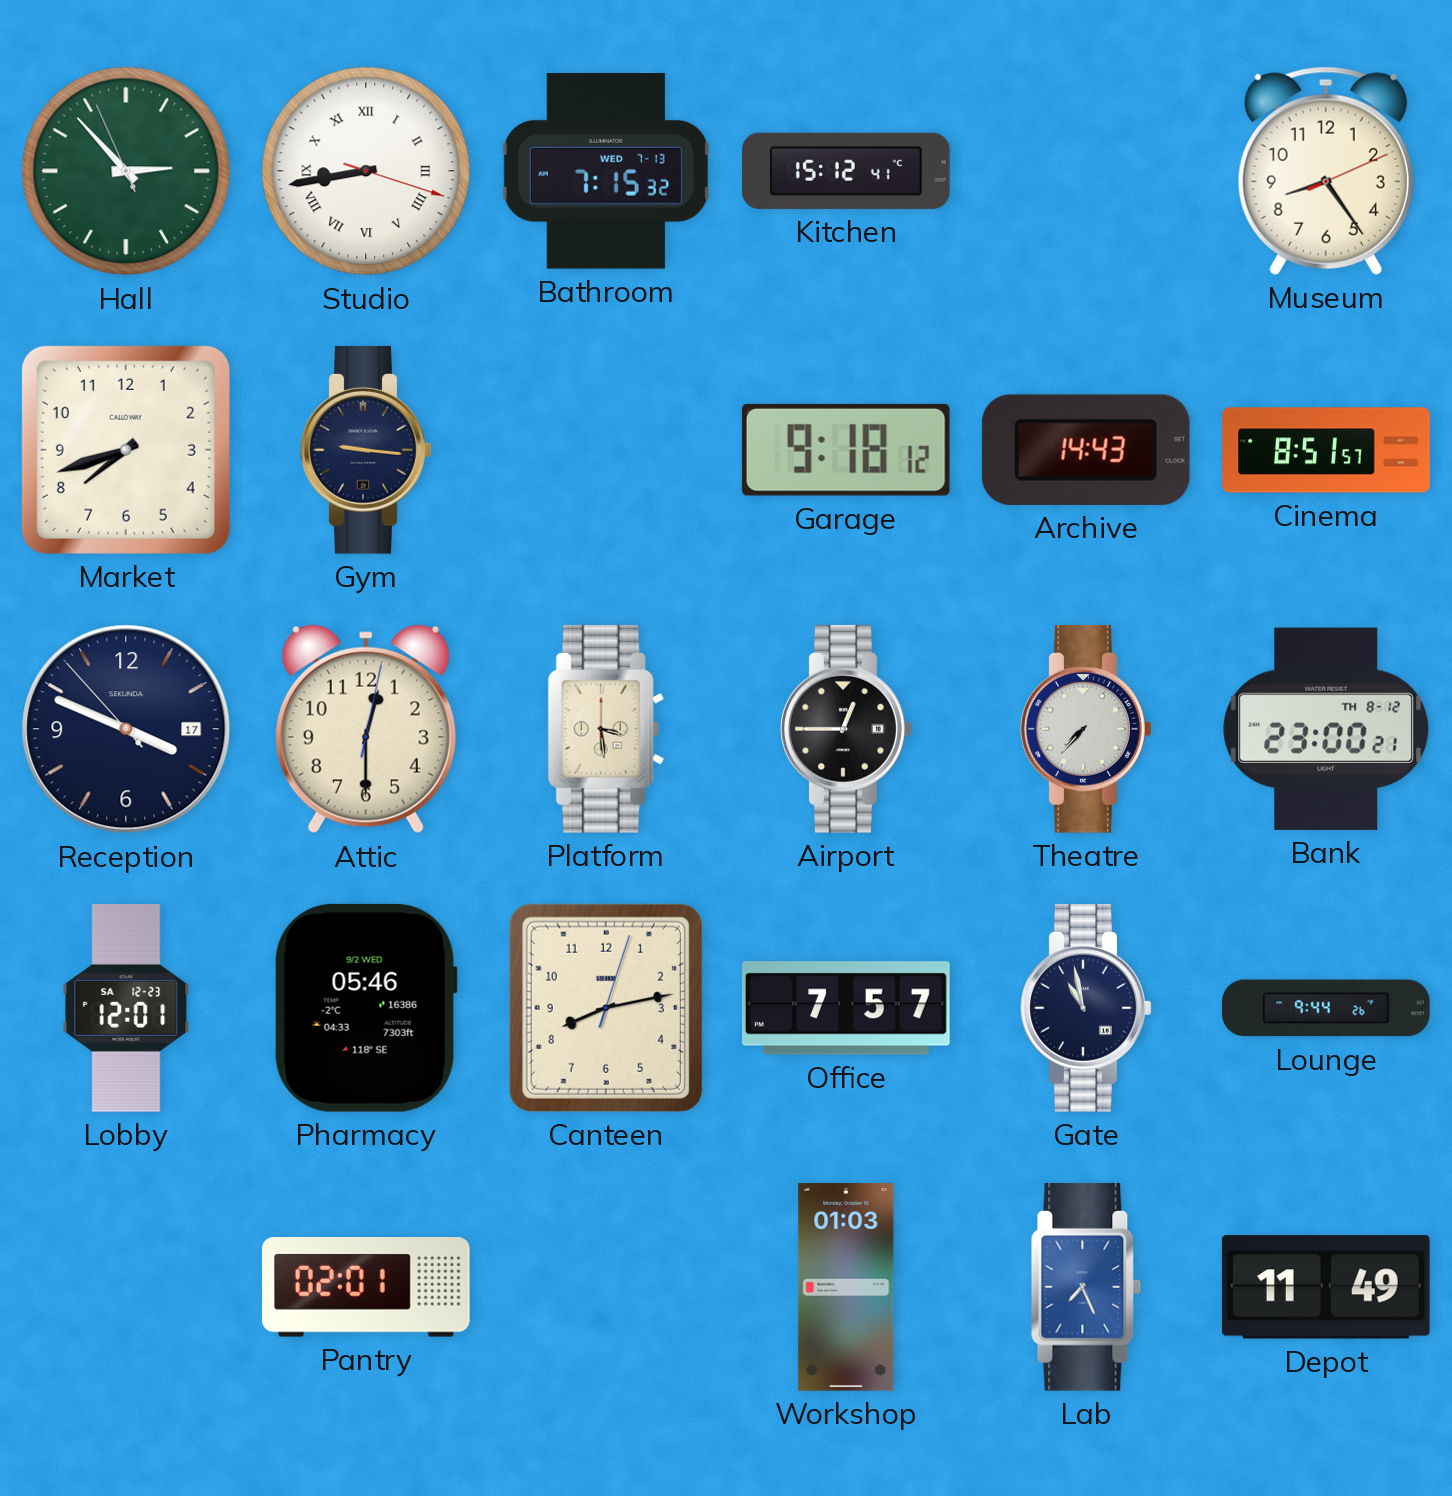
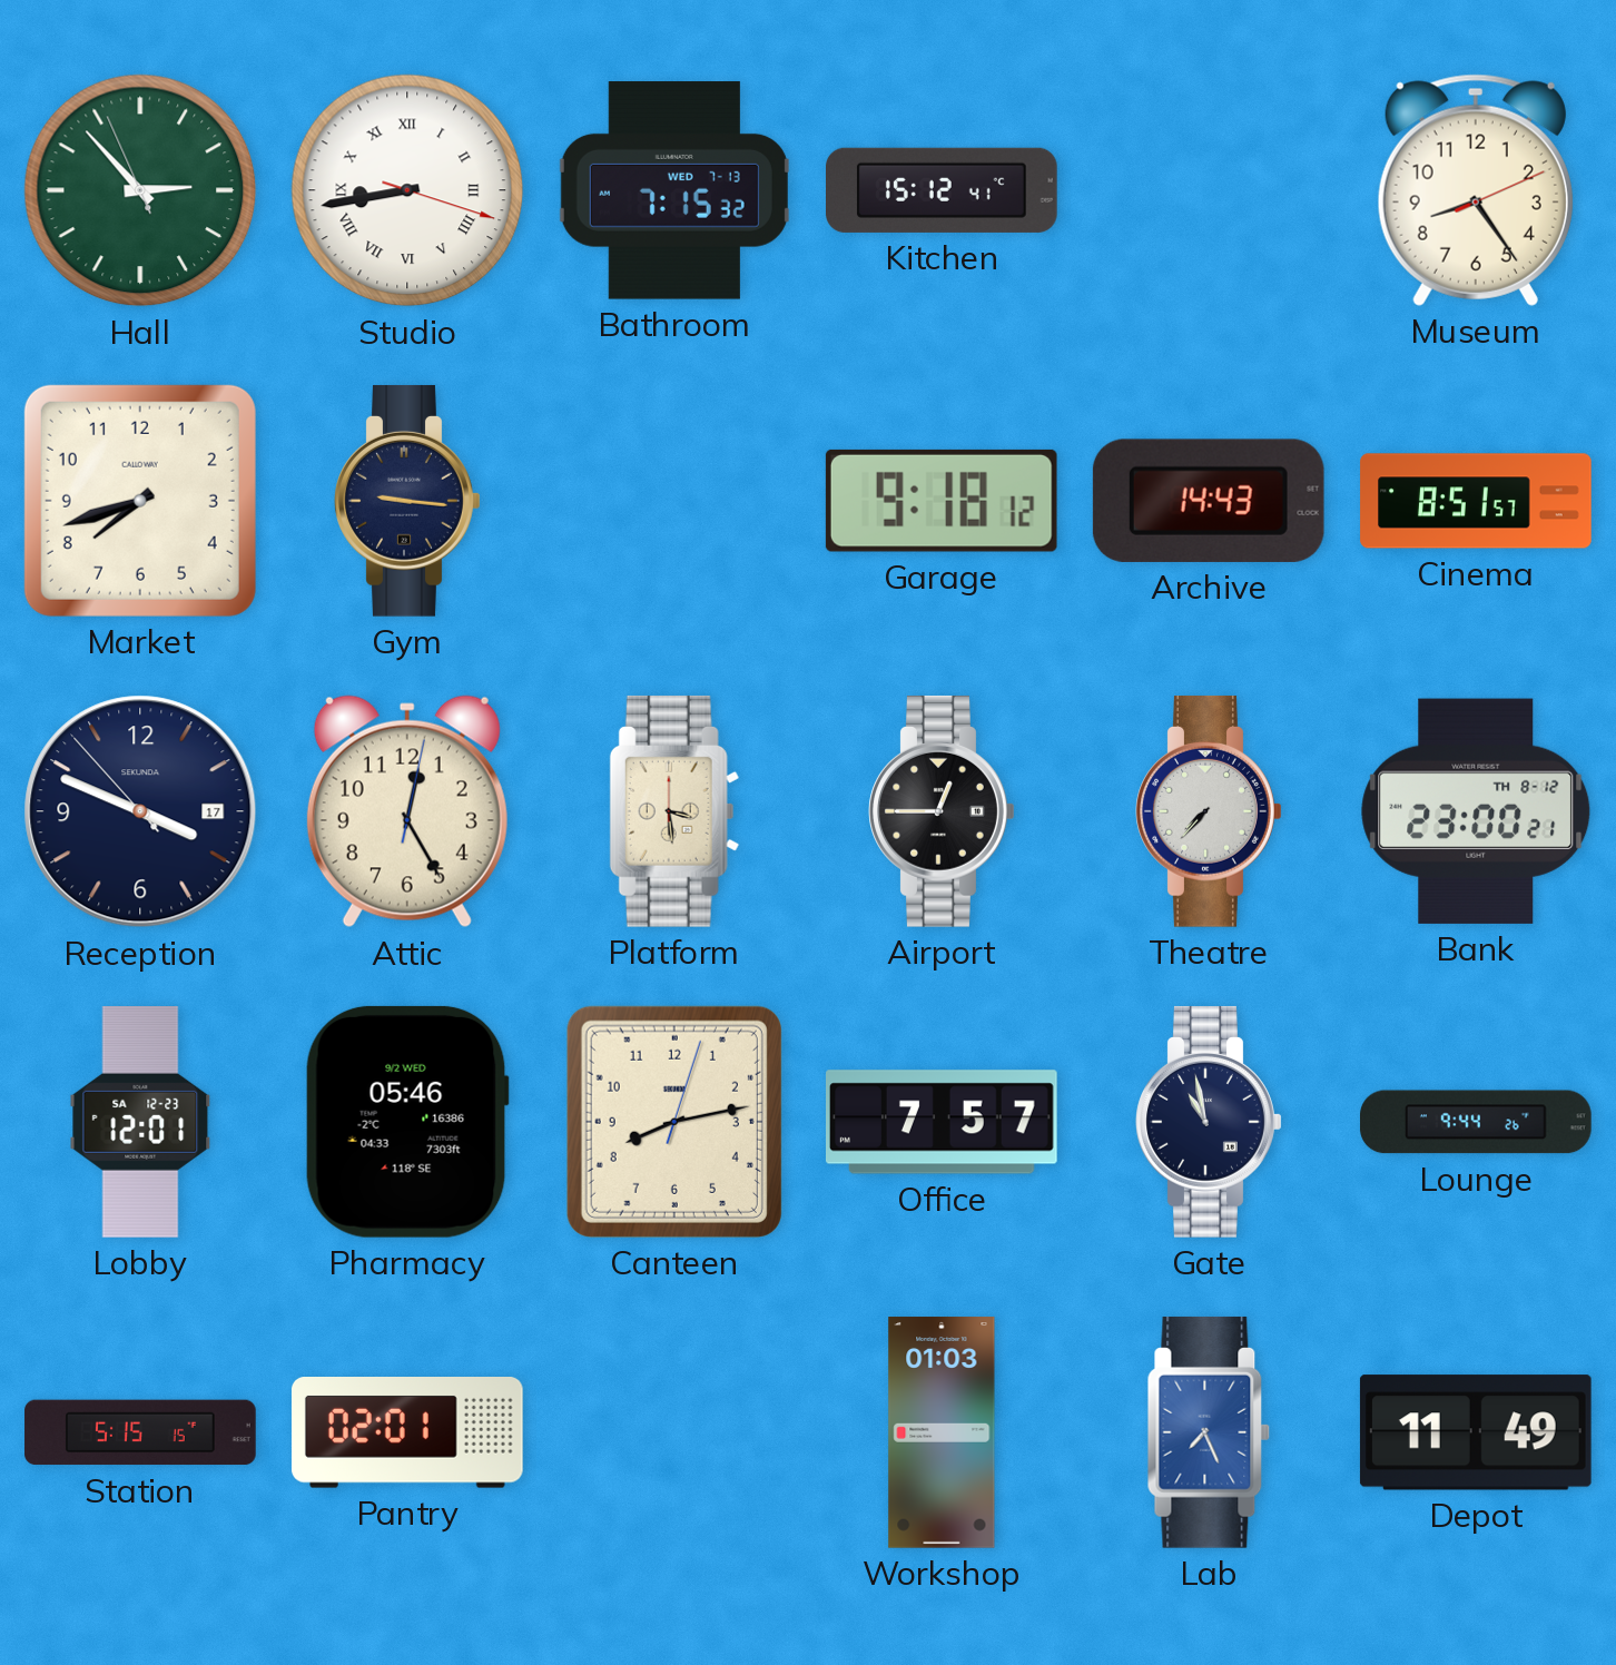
Attic: 12:30 -> 12:25
Station: none -> 5:15
